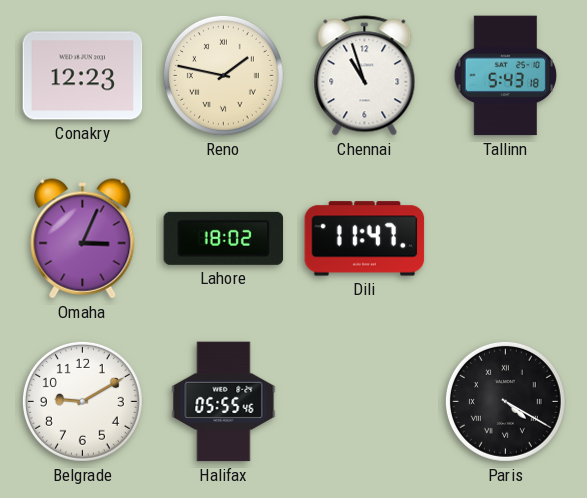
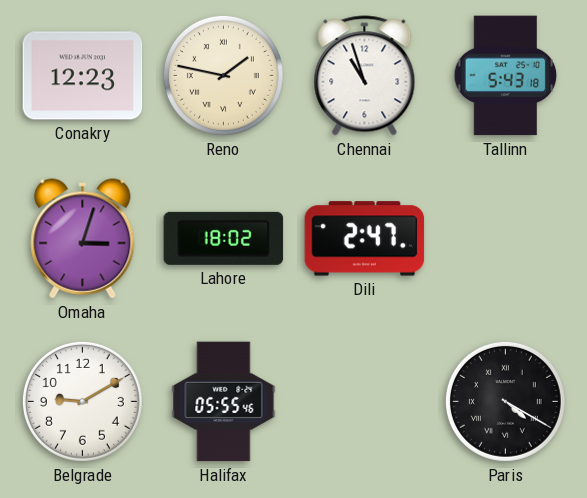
Omaha: 3:04 -> 3:03
Dili: 11:47 -> 2:47
